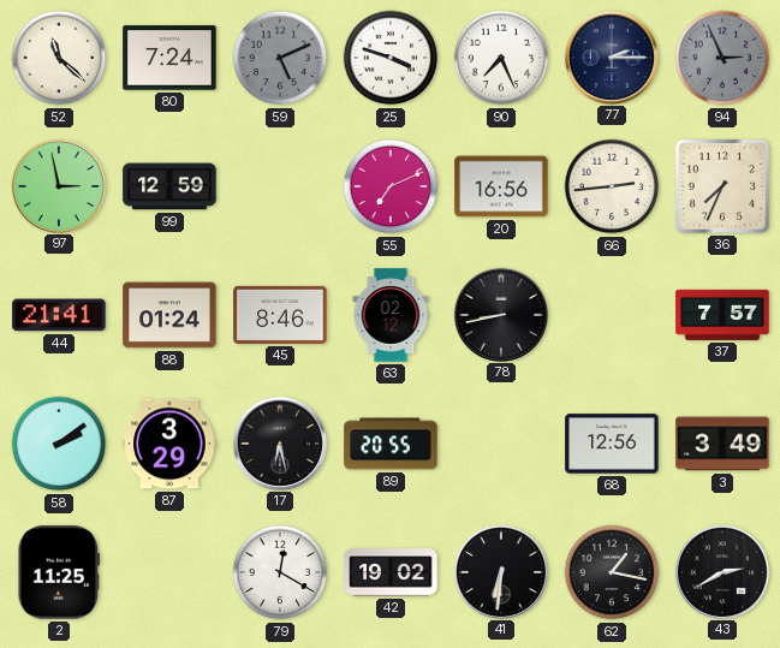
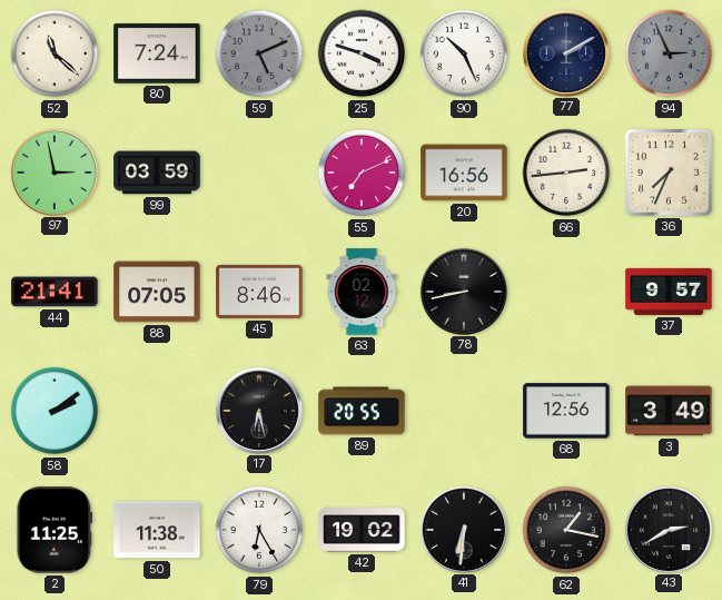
90: 7:26 -> 10:26
77: 2:15 -> 2:10
99: 12:59 -> 03:59
88: 01:24 -> 07:05
37: 7:57 -> 9:57
87: 3:29 -> none
50: none -> 11:38
79: 12:20 -> 6:25
